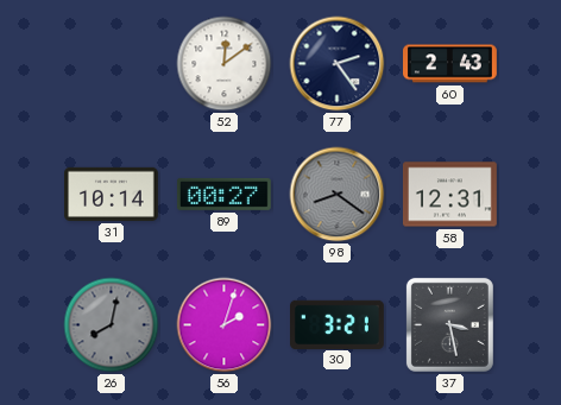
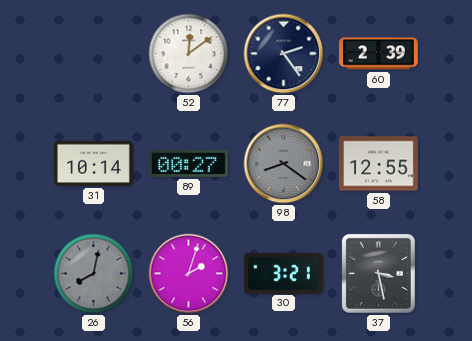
60: 2:43 -> 2:39
58: 12:31 -> 12:55
